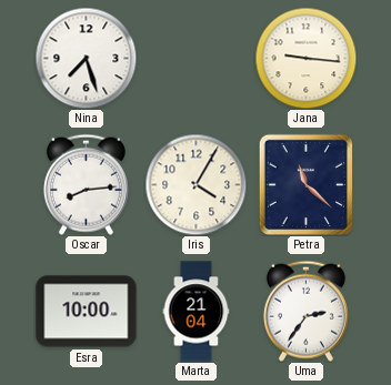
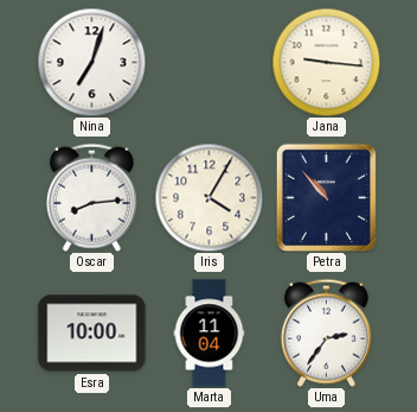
Nina: 7:27 -> 7:03
Petra: 11:22 -> 10:53
Marta: 21:04 -> 11:04
